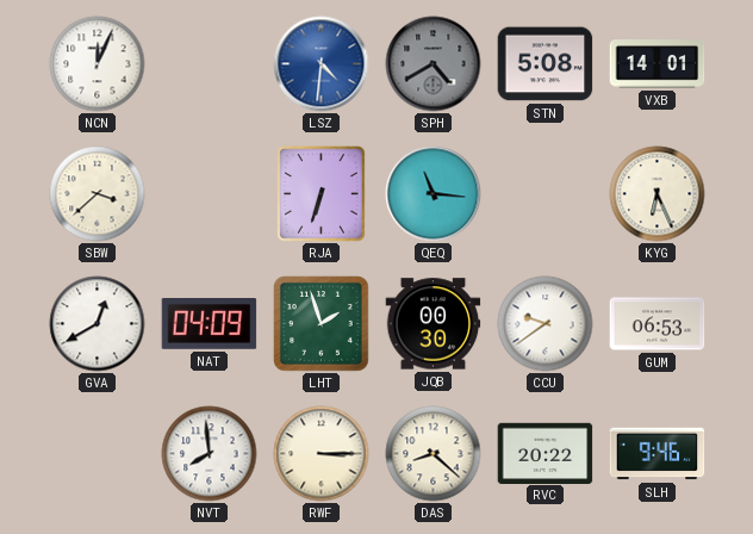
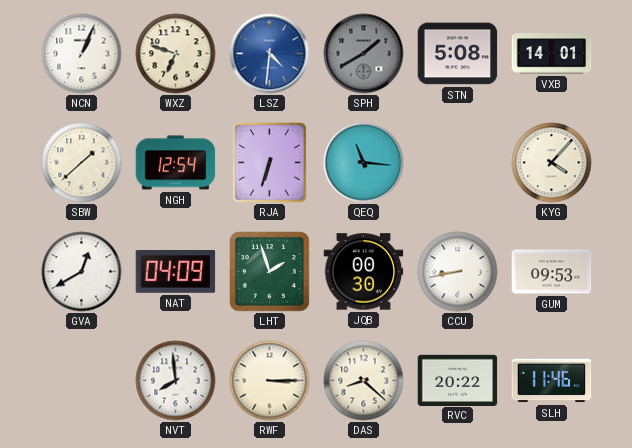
NCN: 12:04 -> 1:04
WXZ: none -> 6:48
SPH: 4:40 -> 1:40
SBW: 3:38 -> 1:38
NGH: none -> 12:54
KYG: 6:26 -> 4:07
CCU: 9:39 -> 8:43
GUM: 06:53 -> 09:53
SLH: 9:46 -> 11:46
